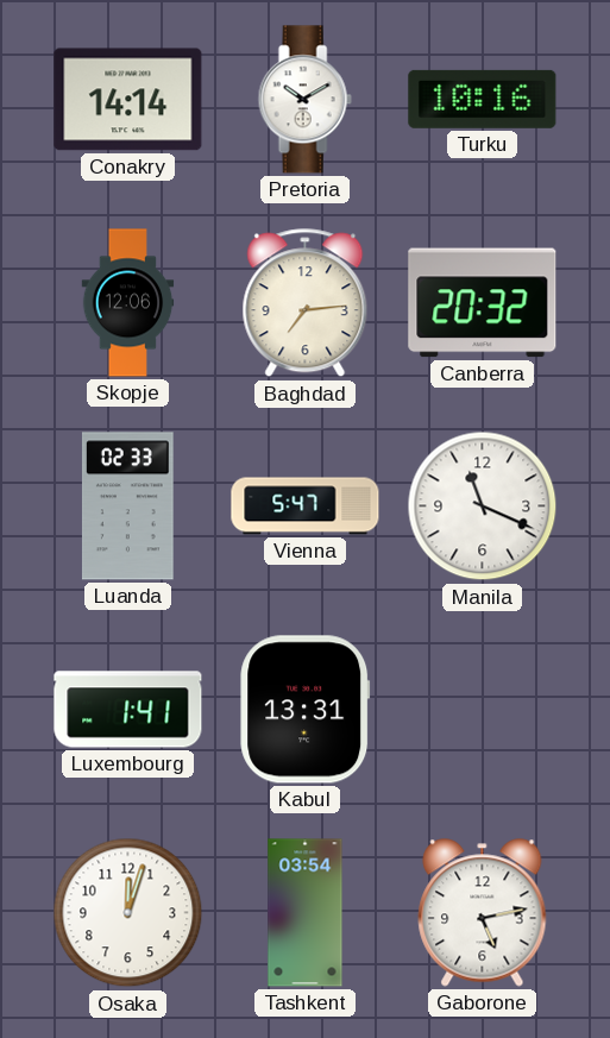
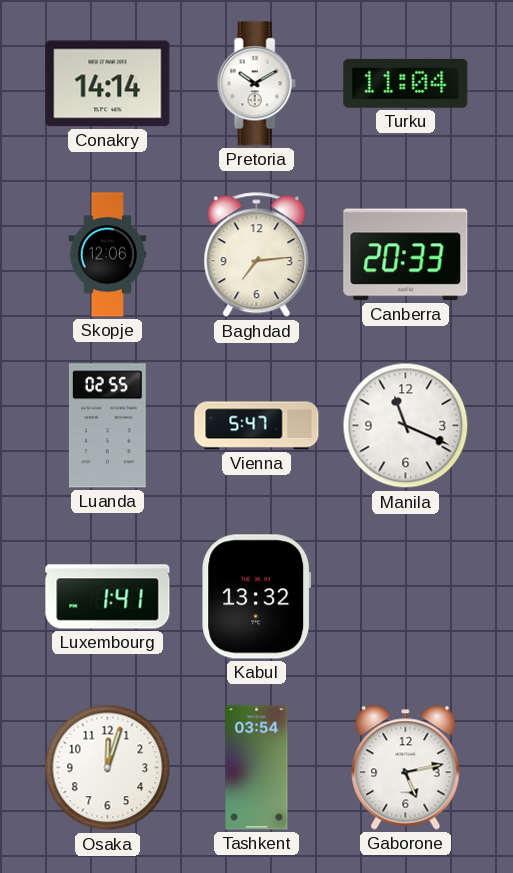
Turku: 10:16 -> 11:04
Canberra: 20:32 -> 20:33
Luanda: 02:33 -> 02:55
Kabul: 13:31 -> 13:32
